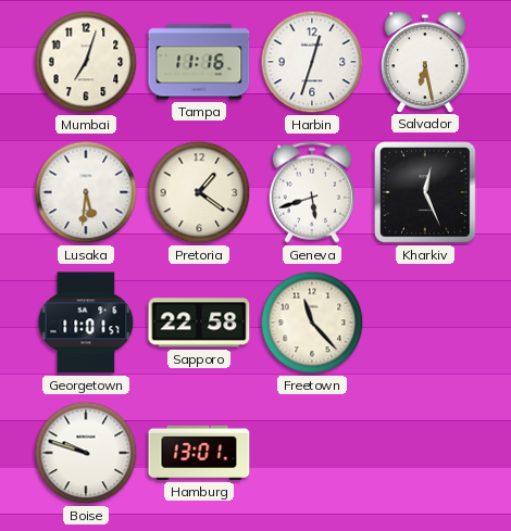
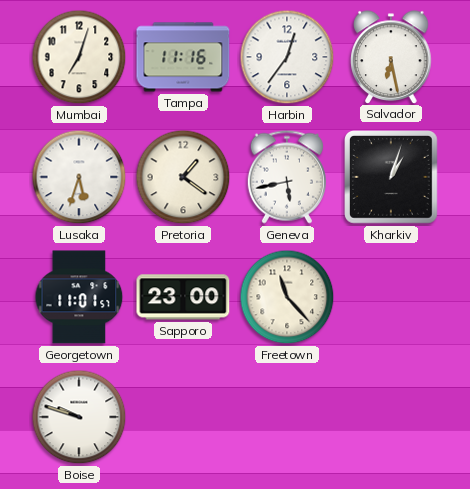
Harbin: 12:33 -> 12:36
Lusaka: 5:31 -> 5:33
Geneva: 5:42 -> 5:43
Kharkiv: 12:26 -> 1:03
Sapporo: 22:58 -> 23:00
Hamburg: 13:01 -> none
